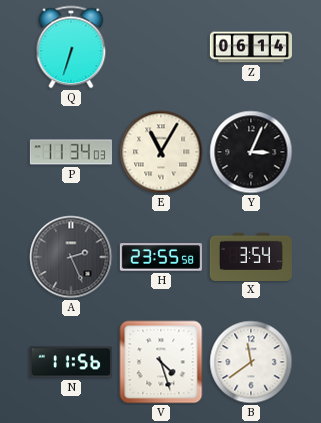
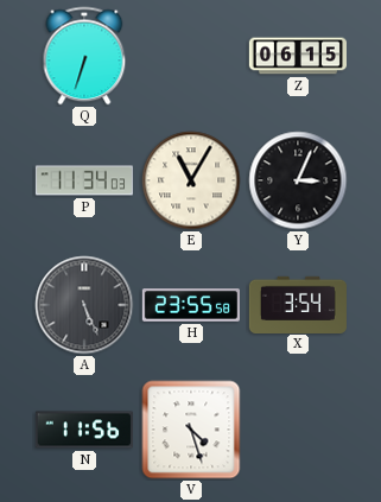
Z: 06:14 -> 06:15
A: 2:26 -> 5:26
B: 11:39 -> none
